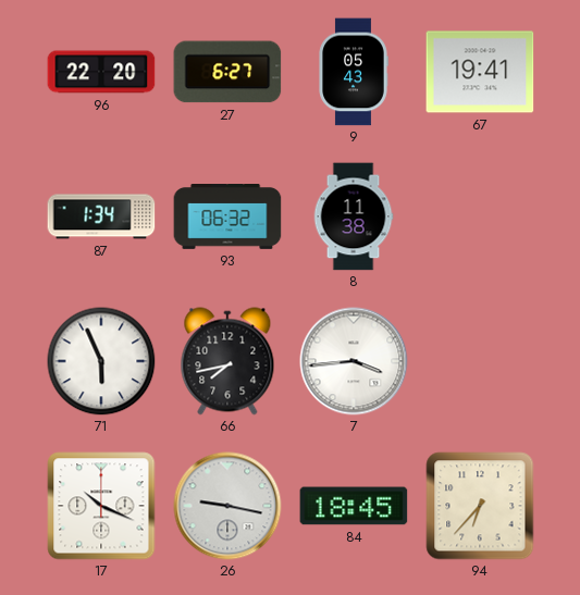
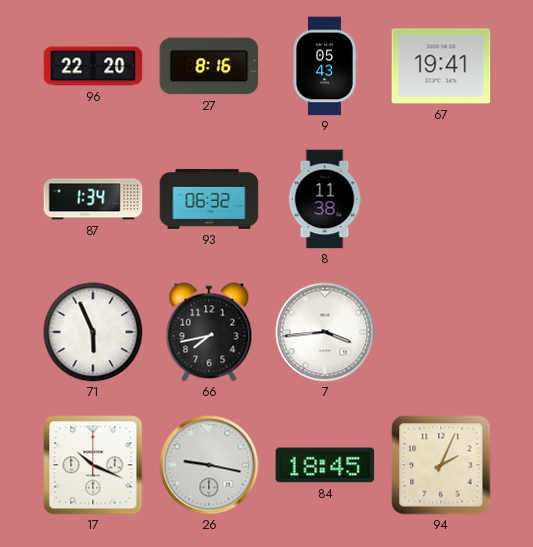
27: 6:27 -> 8:16
94: 6:37 -> 2:04
